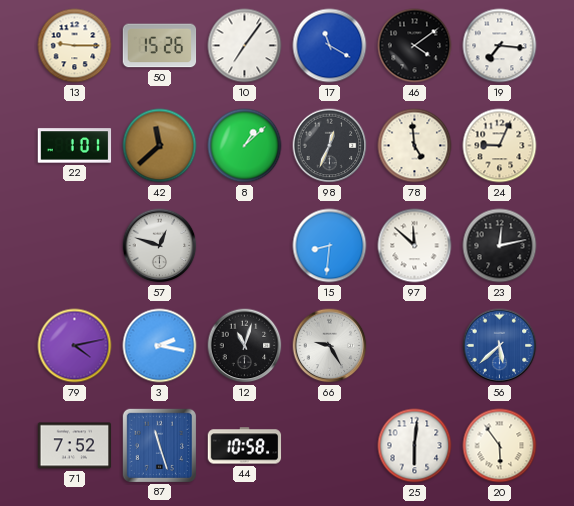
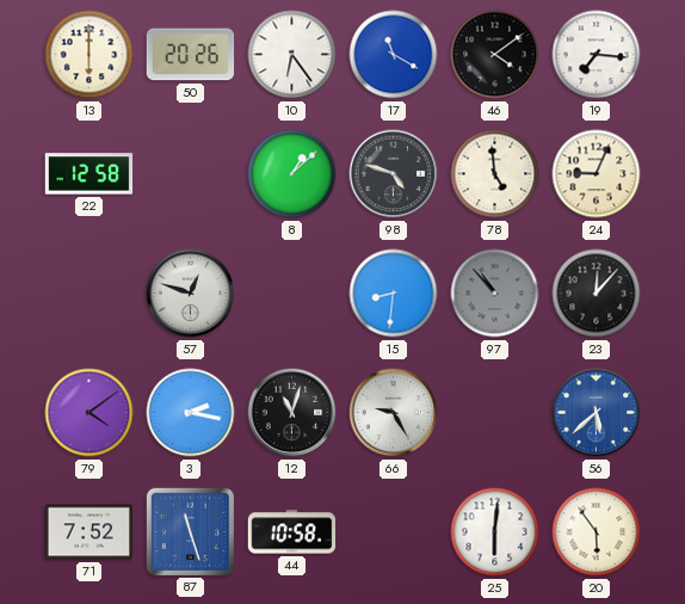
13: 9:15 -> 6:00
50: 15:26 -> 20:26
10: 7:06 -> 6:24
22: 1:01 -> 12:58
42: 11:38 -> none
98: 12:34 -> 4:48
97: 11:52 -> 10:53
97 dial: white -> grey
23: 12:13 -> 12:07
79: 4:13 -> 4:09
